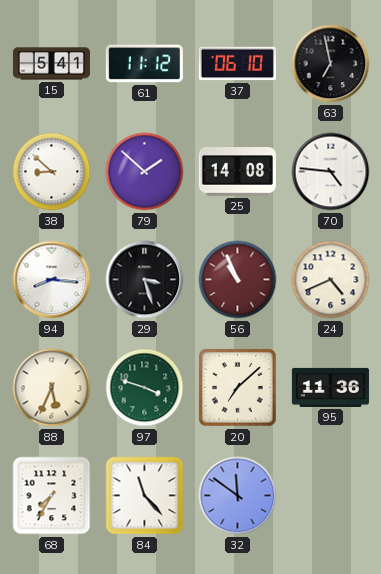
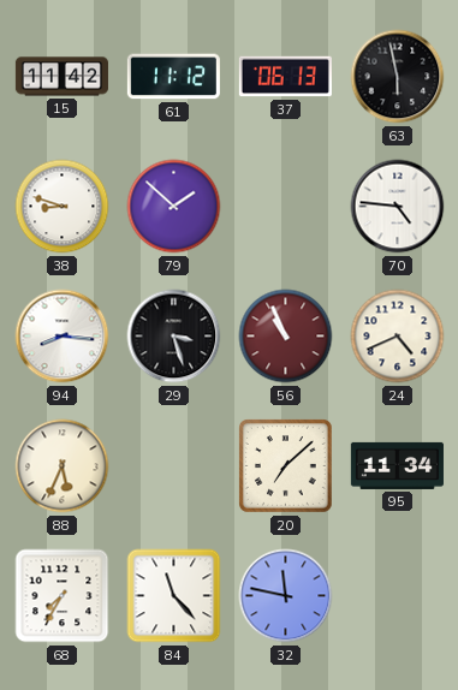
15: 5:41 -> 11:42
37: 06:10 -> 06:13
63: 6:58 -> 5:58
38: 8:52 -> 8:48
25: 14:08 -> none
97: 3:48 -> none
95: 11:36 -> 11:34
32: 11:51 -> 11:47
